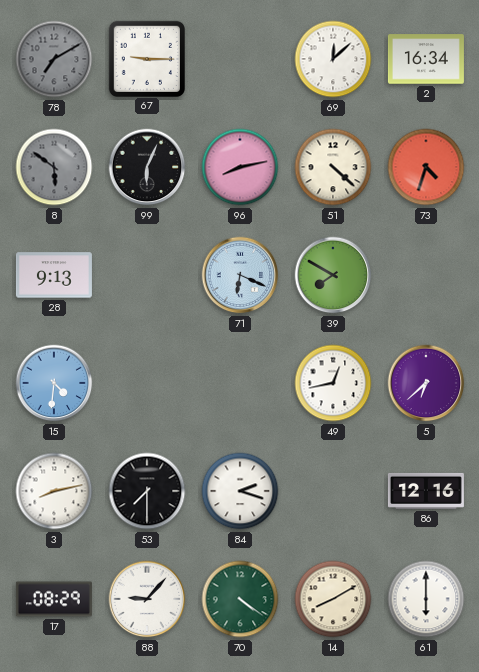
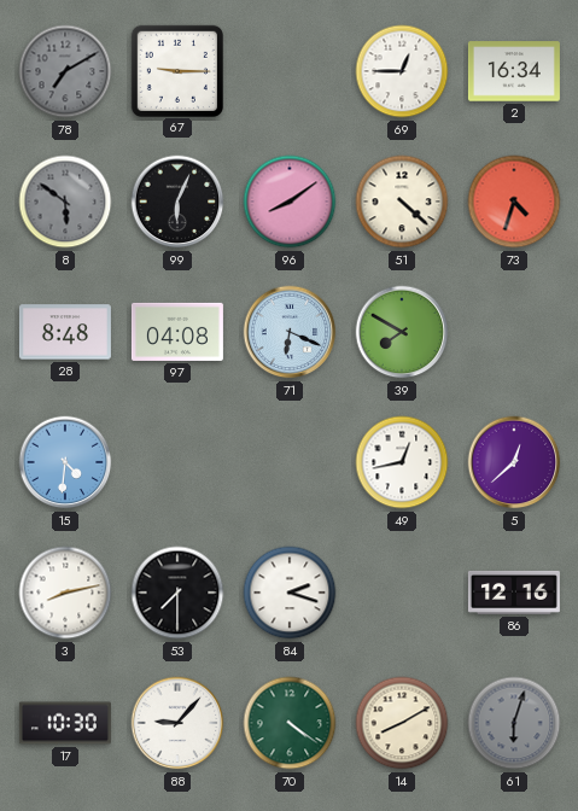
69: 12:08 -> 12:45
96: 8:13 -> 8:09
28: 9:13 -> 8:48
97: none -> 04:08
5: 6:38 -> 12:38
17: 08:29 -> 10:30
61: 6:00 -> 6:03
61 dial: white -> grey
